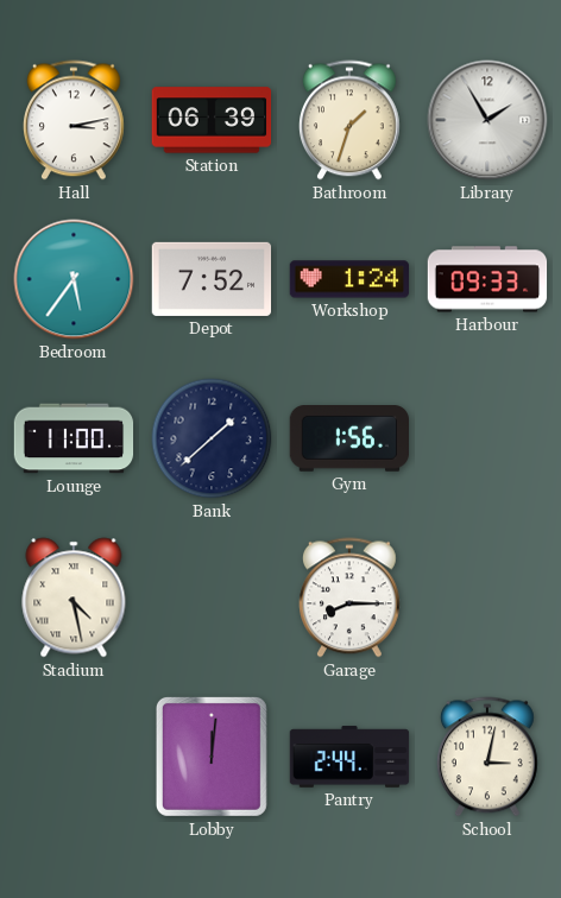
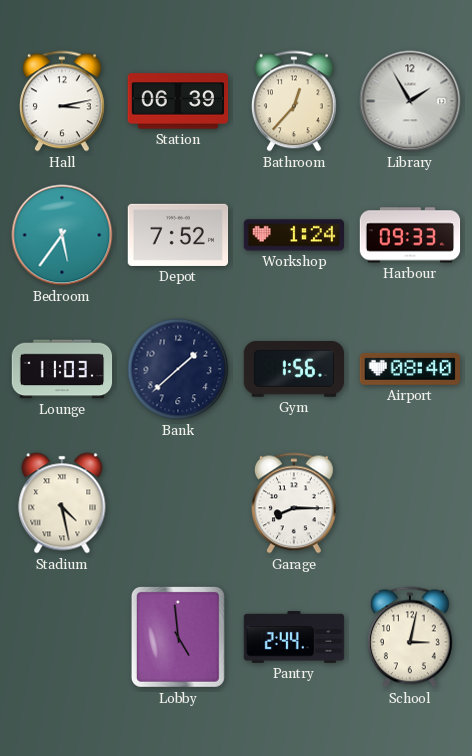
Bathroom: 1:33 -> 12:37
Lounge: 11:00 -> 11:03
Airport: none -> 08:40
Lobby: 12:01 -> 4:59
